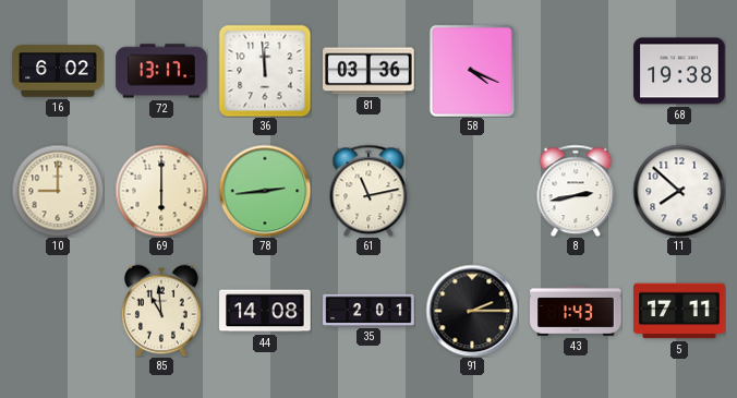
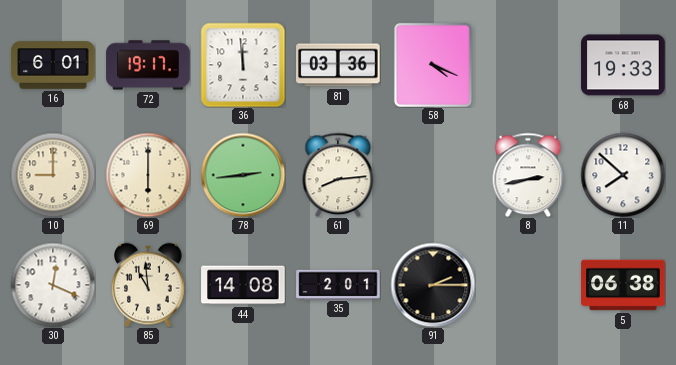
16: 6:02 -> 6:01
72: 13:17 -> 19:17
68: 19:38 -> 19:33
61: 11:13 -> 8:14
30: none -> 12:19
43: 1:43 -> none
5: 17:11 -> 06:38
